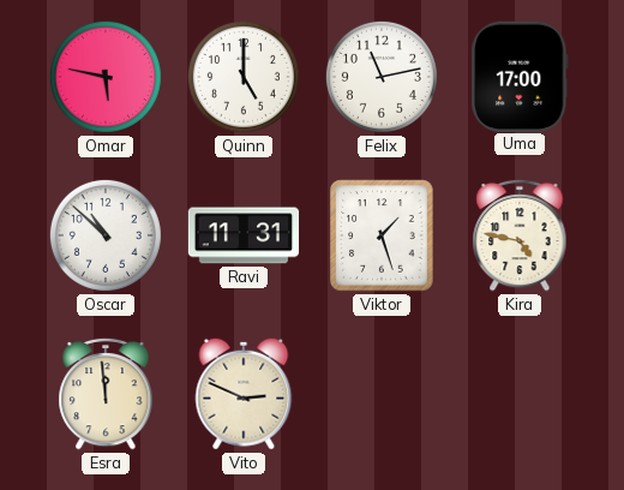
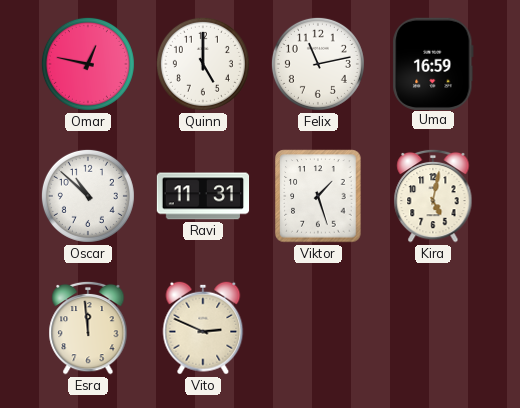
Omar: 5:47 -> 12:47
Uma: 17:00 -> 16:59
Kira: 4:47 -> 5:02
